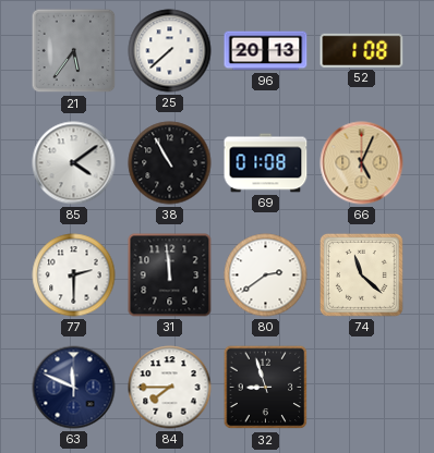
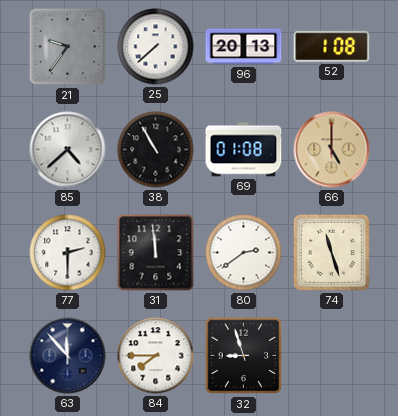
21: 5:36 -> 9:36
85: 4:09 -> 4:38
66: 5:04 -> 5:00
74: 11:22 -> 11:27
63: 11:49 -> 11:53
